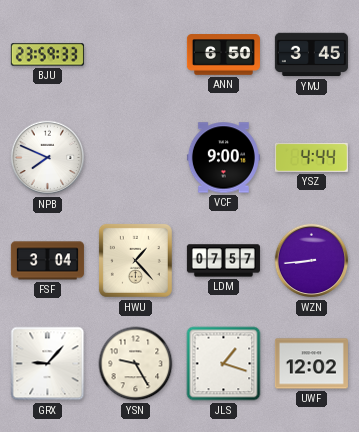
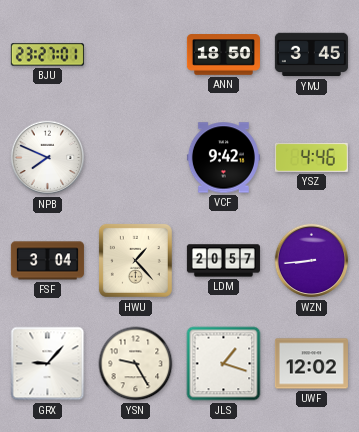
BJU: 23:59 -> 23:27
ANN: 6:50 -> 18:50
VCF: 9:00 -> 9:42
YSZ: 4:44 -> 4:46
LDM: 07:57 -> 20:57
